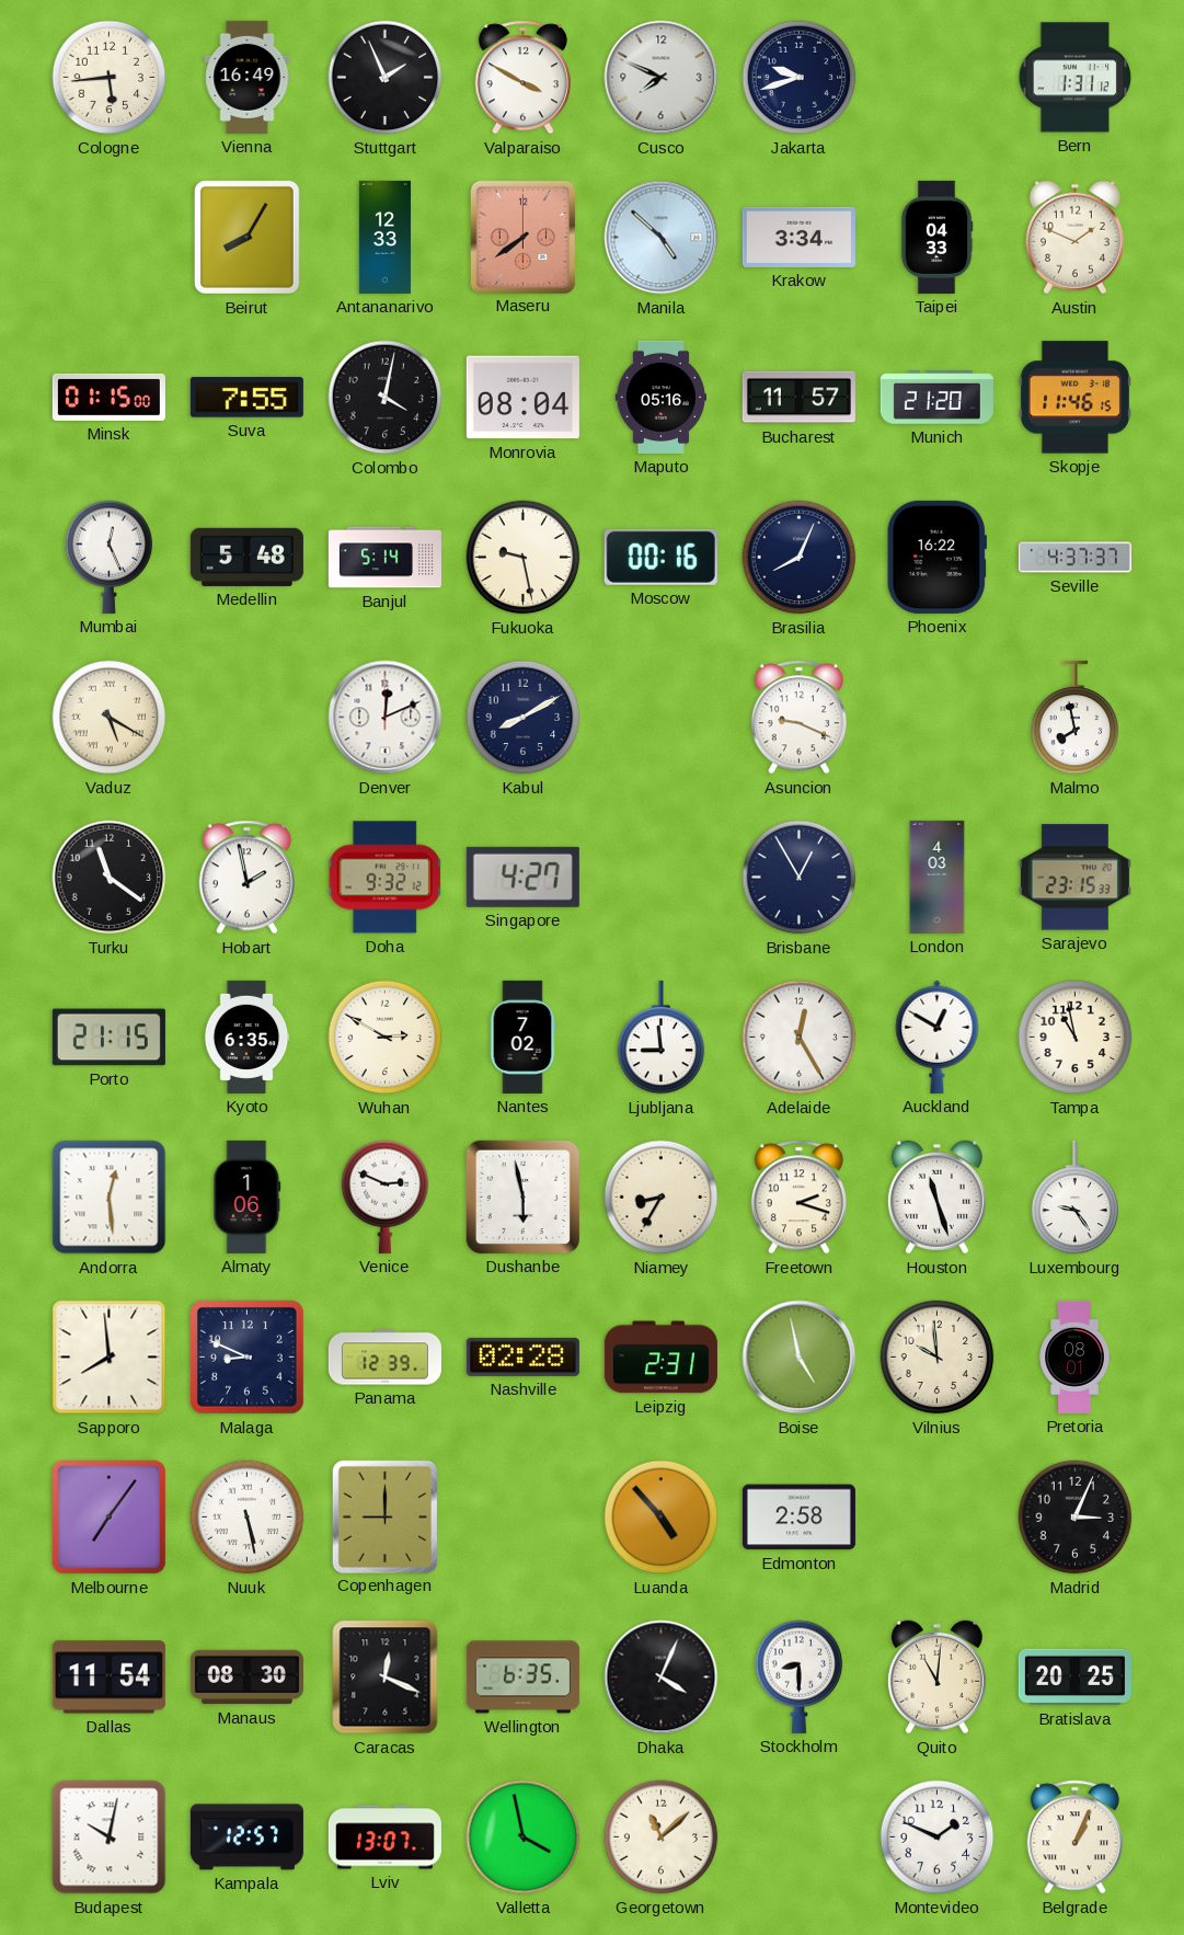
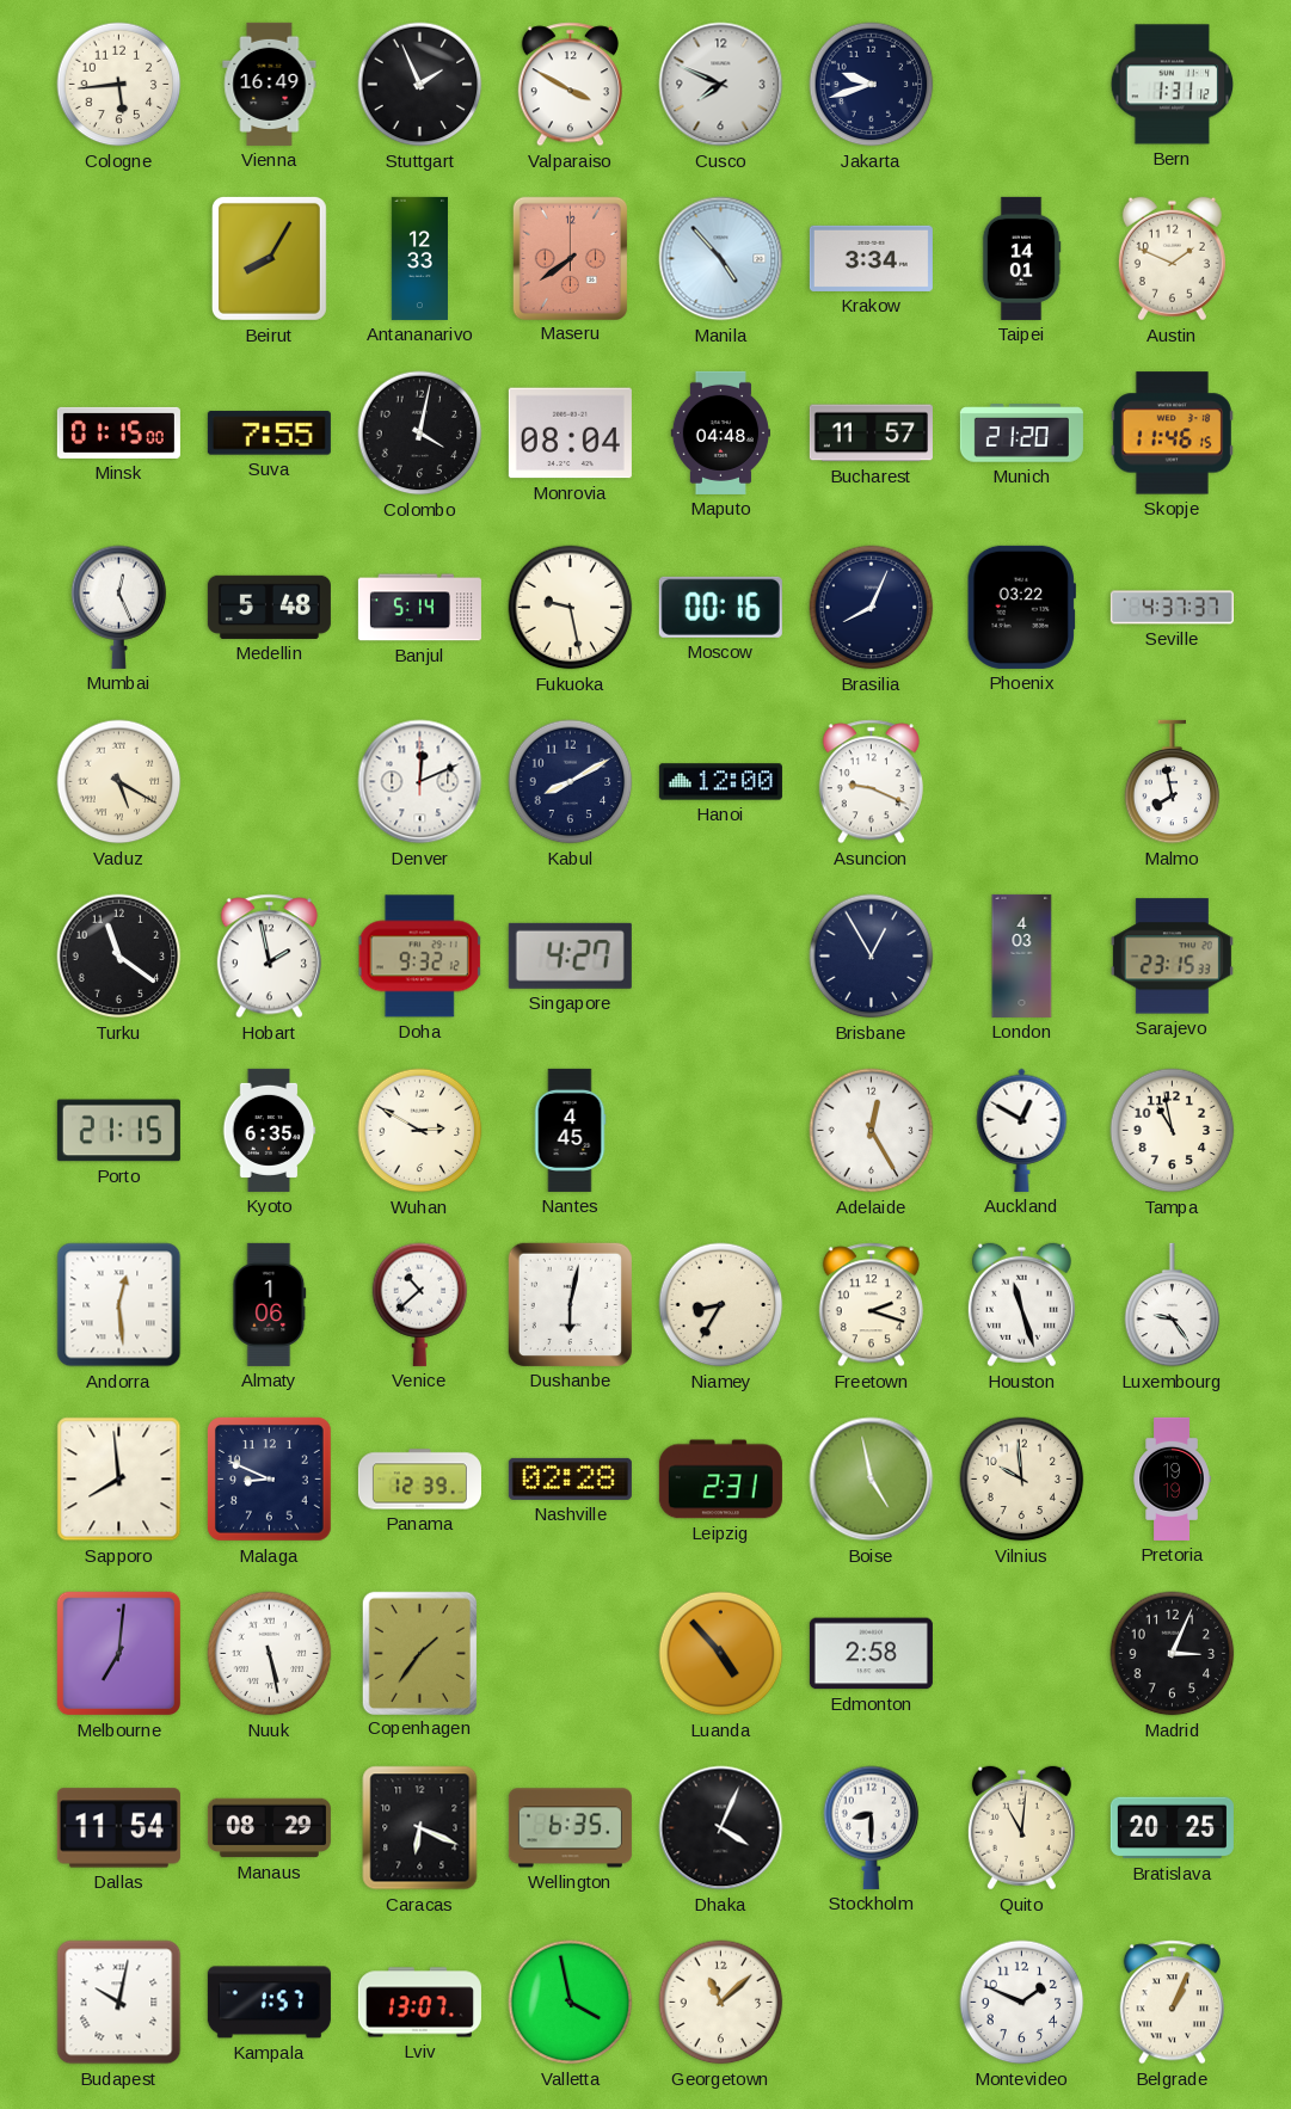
Manila: 4:52 -> 4:53
Taipei: 04:33 -> 14:01
Maputo: 05:16 -> 04:48
Phoenix: 16:22 -> 03:22
Hanoi: none -> 12:00
Nantes: 7:02 -> 4:45
Ljubljana: 8:59 -> none
Venice: 2:49 -> 10:38
Dushanbe: 5:58 -> 6:02
Pretoria: 08:01 -> 19:19
Melbourne: 7:06 -> 7:01
Copenhagen: 9:00 -> 1:36
Manaus: 08:30 -> 08:29
Caracas: 12:19 -> 6:19
Kampala: 12:57 -> 1:57
